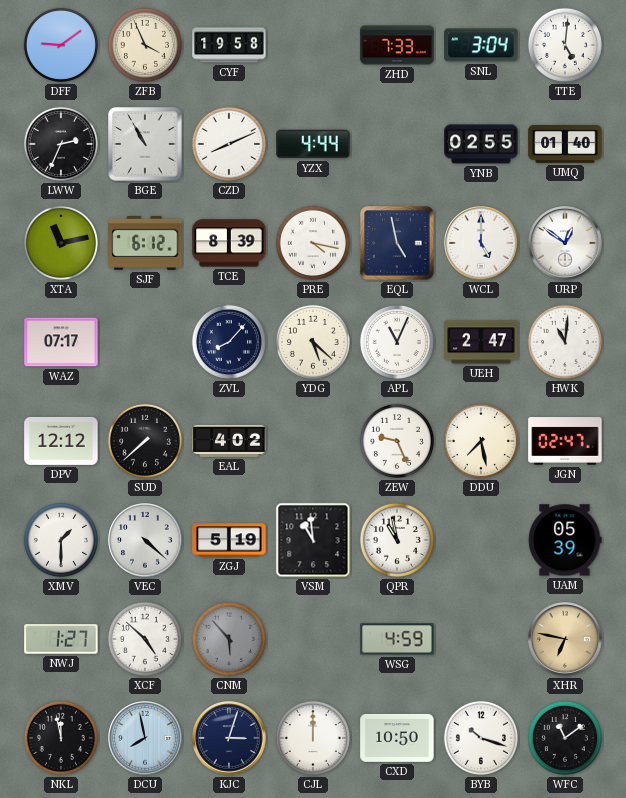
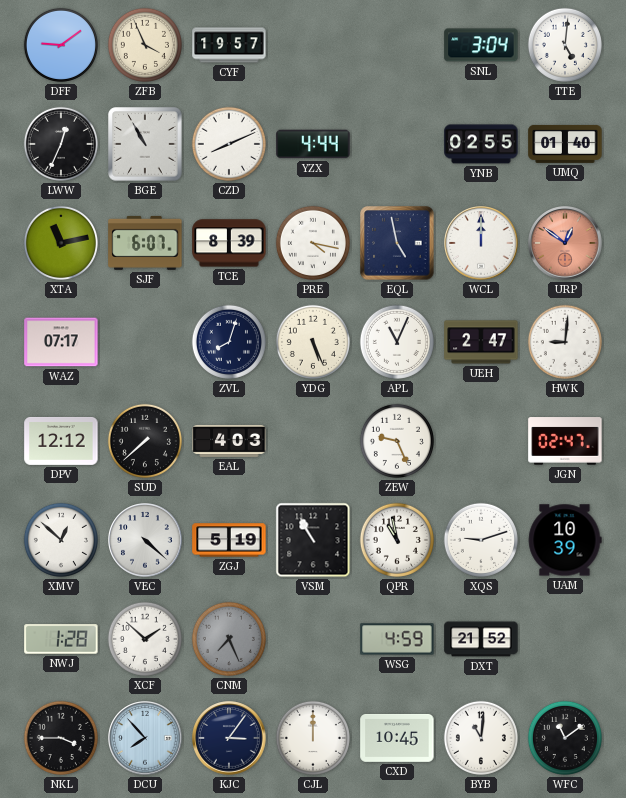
CYF: 19:58 -> 19:57
ZHD: 7:33 -> none
LWW: 2:34 -> 12:34
SJF: 6:12 -> 6:07
WCL: 5:00 -> 12:00
URP dial: white -> salmon
ZVL: 8:07 -> 8:03
YDG: 5:22 -> 5:26
HWK: 11:01 -> 9:01
EAL: 4:02 -> 4:03
DDU: 7:28 -> none
XMV: 1:30 -> 12:52
VSM: 10:59 -> 10:55
XQS: none -> 9:12
UAM: 05:39 -> 10:39
NWJ: 1:27 -> 1:28
XCF: 4:52 -> 1:52
CNM: 5:53 -> 7:26
DXT: none -> 21:52
XHR: 6:47 -> none
NKL: 11:58 -> 3:45
DCU: 7:58 -> 7:53
KJC: 3:03 -> 3:06
CXD: 10:50 -> 10:45
BYB: 10:18 -> 11:01
